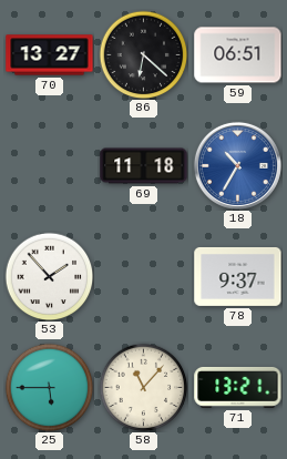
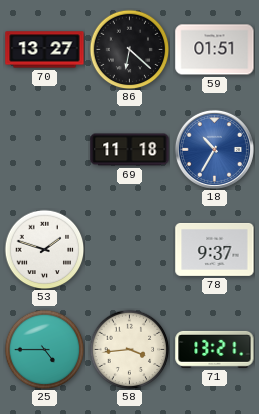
59: 06:51 -> 01:51
53: 1:53 -> 1:48
25: 5:45 -> 4:45
58: 11:07 -> 3:44
